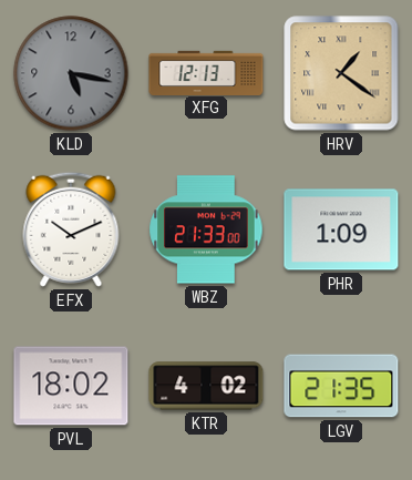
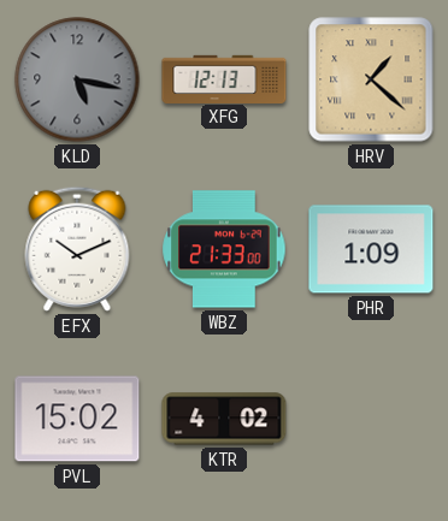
HRV: 1:21 -> 1:22
PVL: 18:02 -> 15:02
LGV: 21:35 -> none
